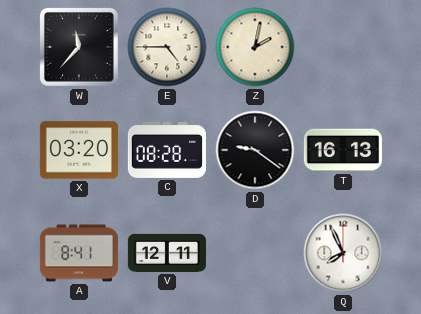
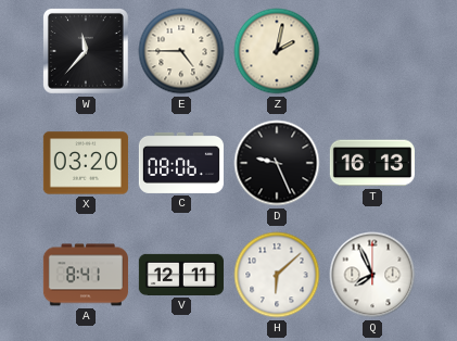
C: 08:28 -> 08:06
D: 9:21 -> 9:26
H: none -> 6:08
